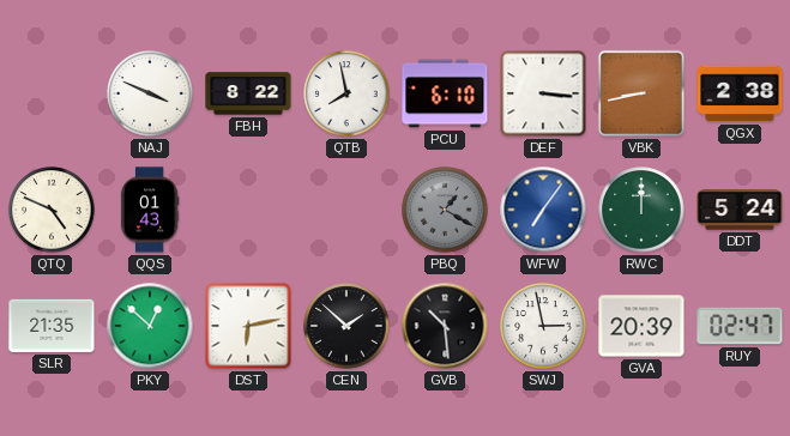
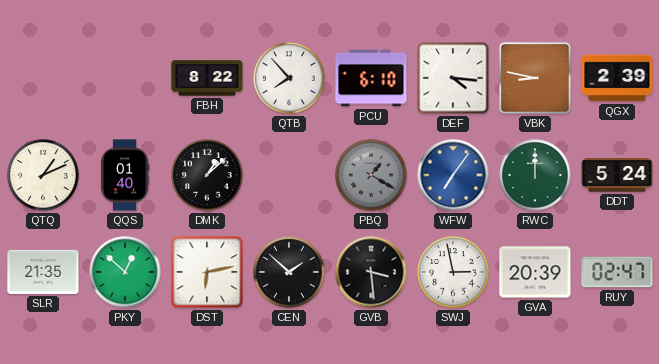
NAJ: 3:49 -> none
QTB: 7:58 -> 7:53
DEF: 3:16 -> 4:16
VBK: 8:43 -> 8:47
QGX: 2:38 -> 2:39
QTQ: 4:49 -> 1:11
QQS: 01:43 -> 01:40
DMK: none -> 1:08
GVB: 10:29 -> 3:29
